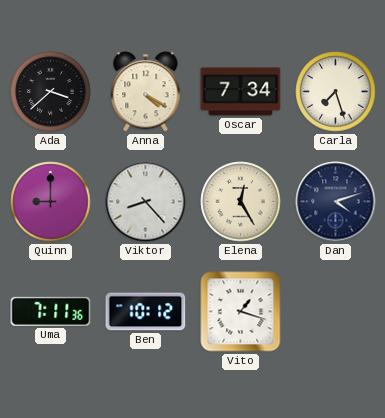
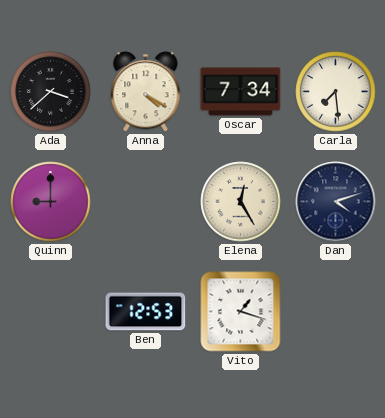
Carla: 7:27 -> 7:29
Viktor: 8:23 -> none
Uma: 7:11 -> none
Ben: 10:12 -> 12:53
